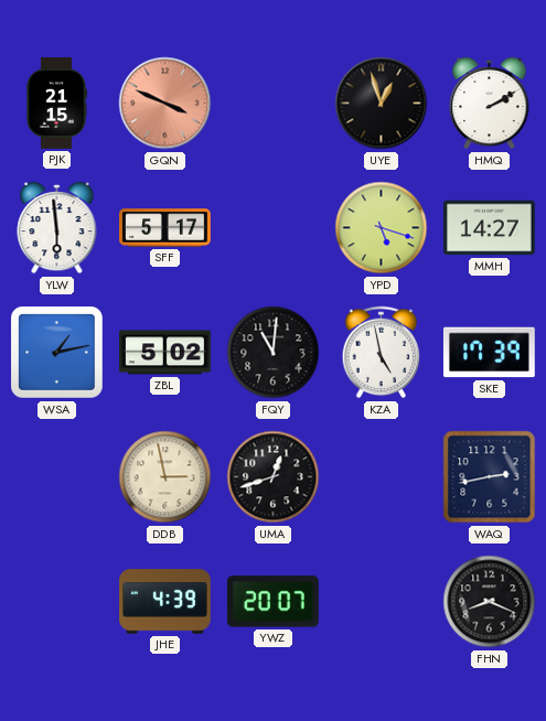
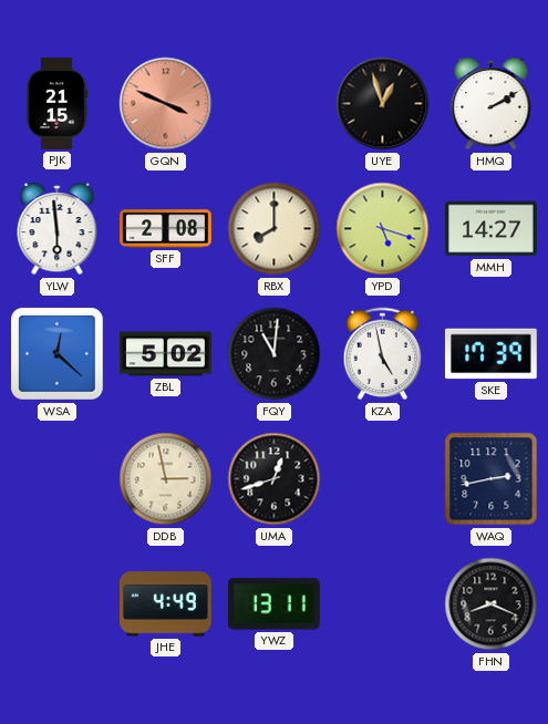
SFF: 5:17 -> 2:08
RBX: none -> 8:00
WSA: 1:13 -> 12:22
JHE: 4:39 -> 4:49
YWZ: 20:07 -> 13:11
